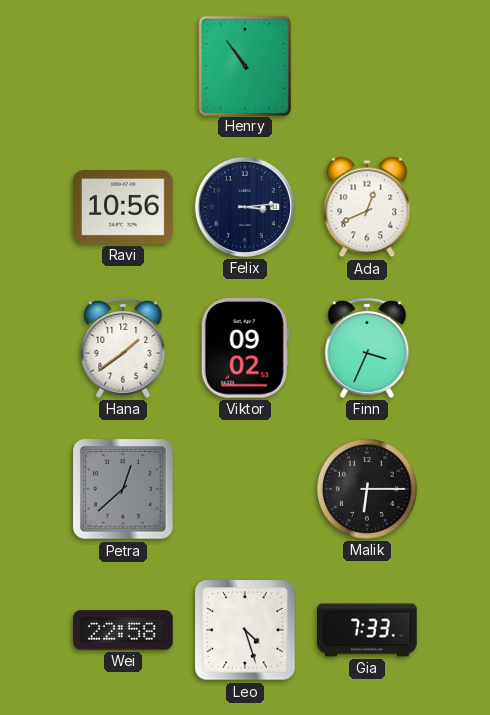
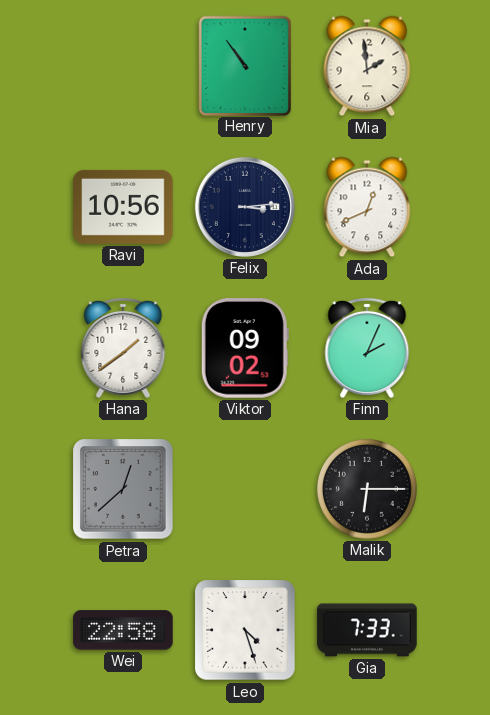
Mia: none -> 1:59
Finn: 3:34 -> 2:04
